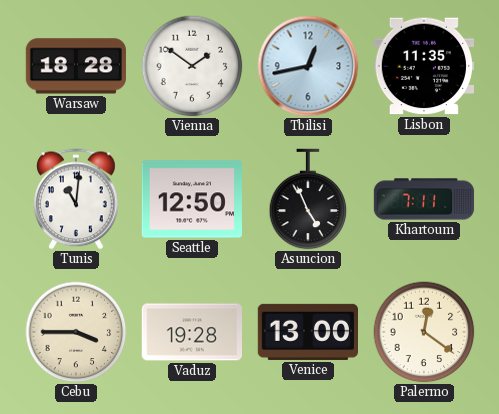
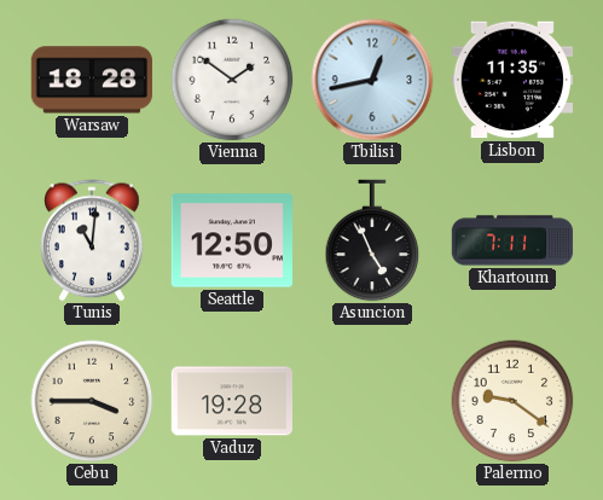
Venice: 13:00 -> none
Palermo: 12:21 -> 9:21
